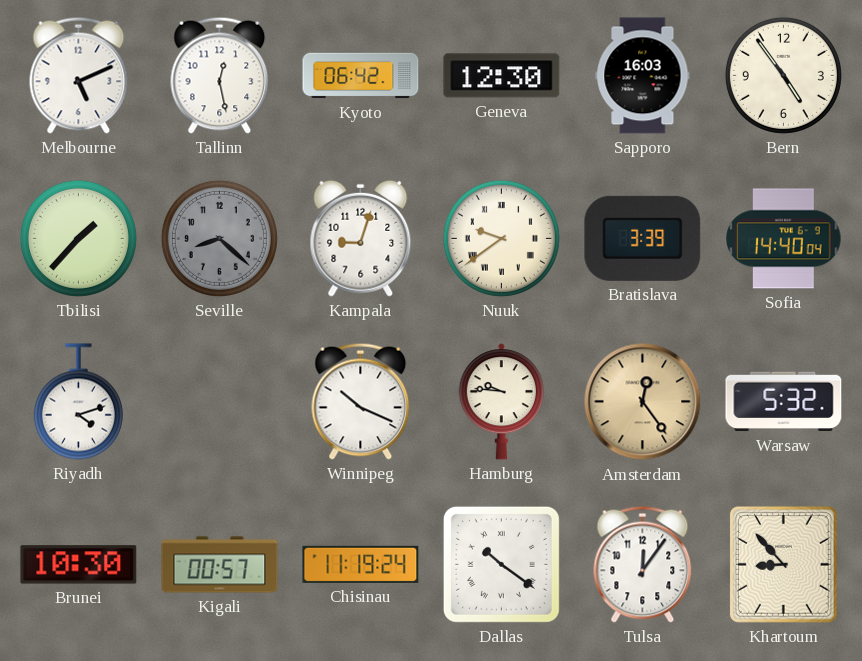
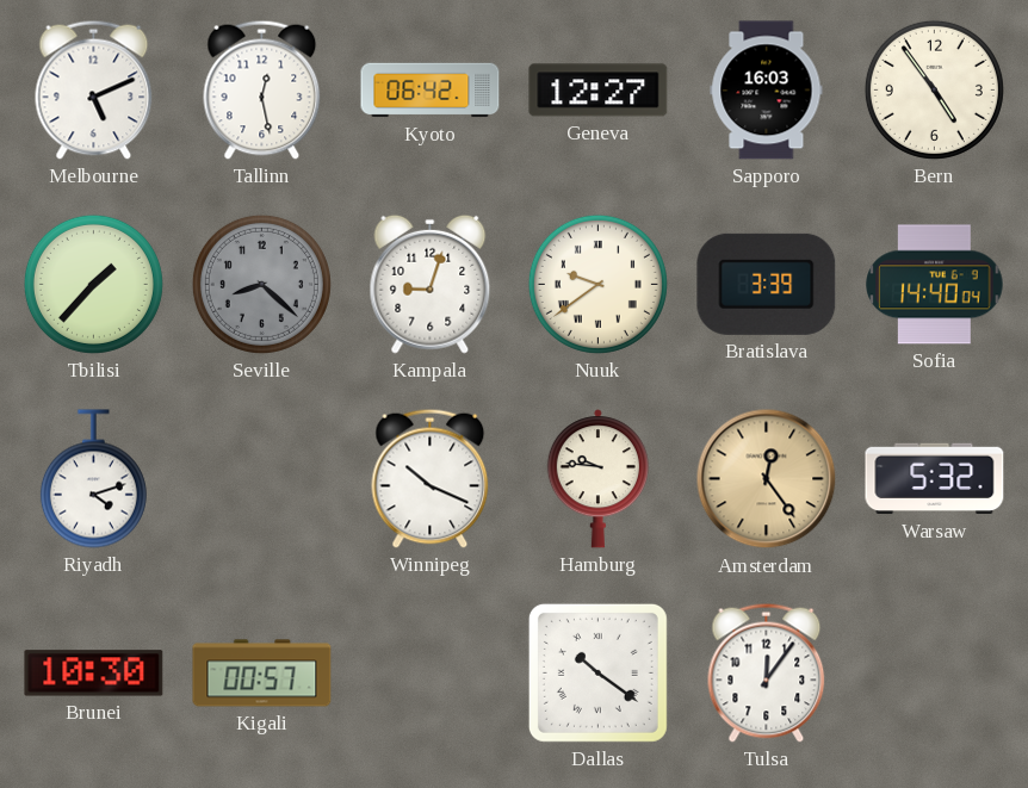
Geneva: 12:30 -> 12:27
Chisinau: 11:19 -> none
Khartoum: 8:53 -> none
